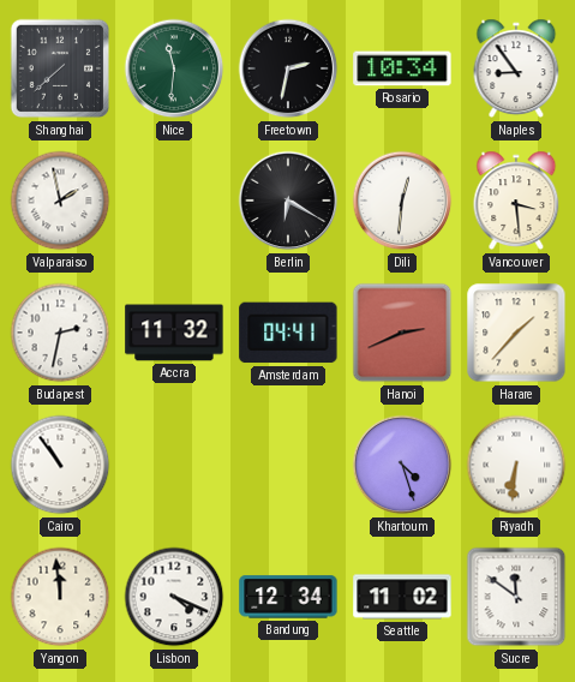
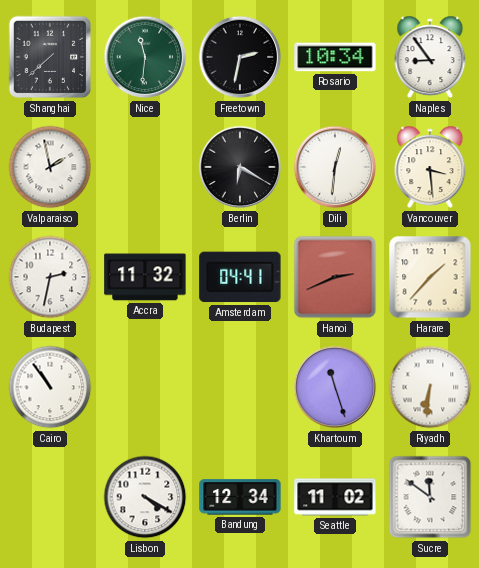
Khartoum: 4:27 -> 11:27
Yangon: 11:59 -> none
Lisbon: 4:19 -> 4:20
